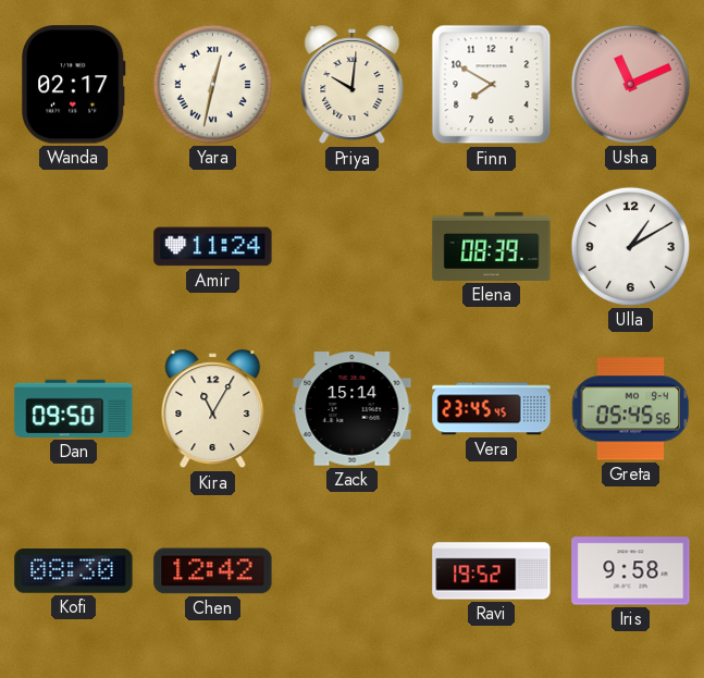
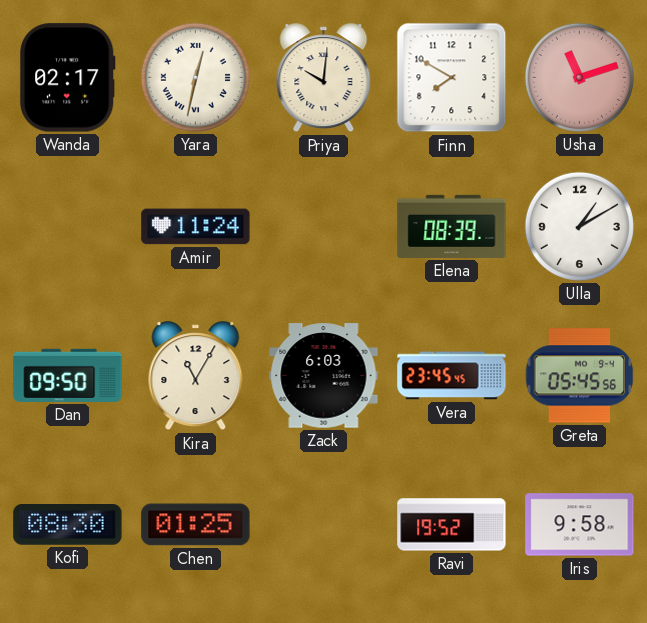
Usha: 11:11 -> 11:12
Zack: 15:14 -> 6:03
Chen: 12:42 -> 01:25
